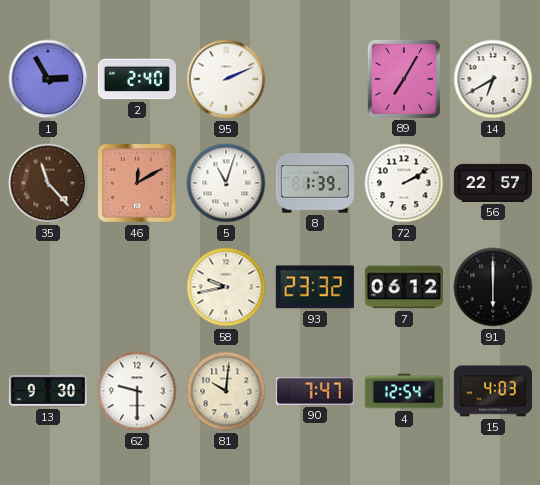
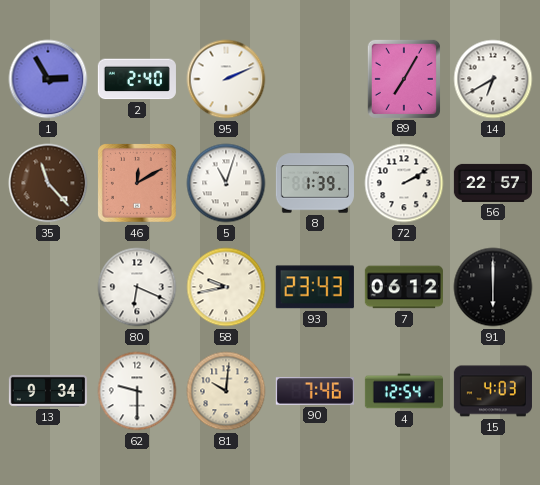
80: none -> 6:19
93: 23:32 -> 23:43
13: 9:30 -> 9:34
90: 7:47 -> 7:46
